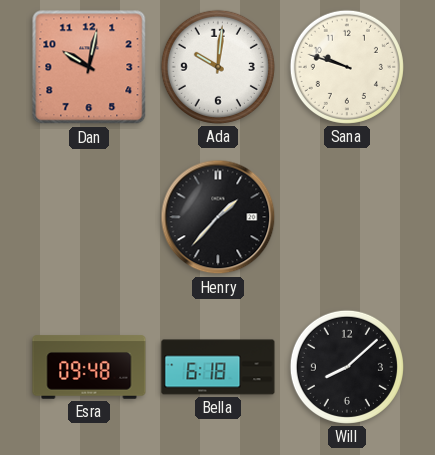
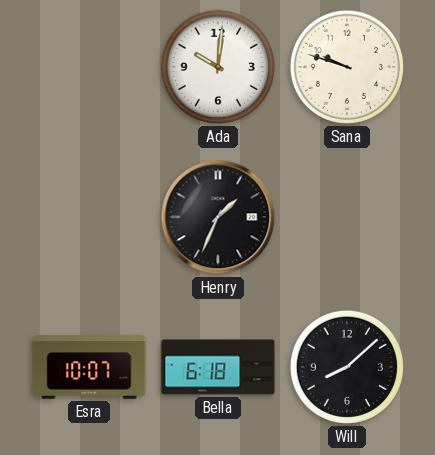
Dan: 10:02 -> none
Henry: 1:37 -> 1:34
Esra: 09:48 -> 10:07
